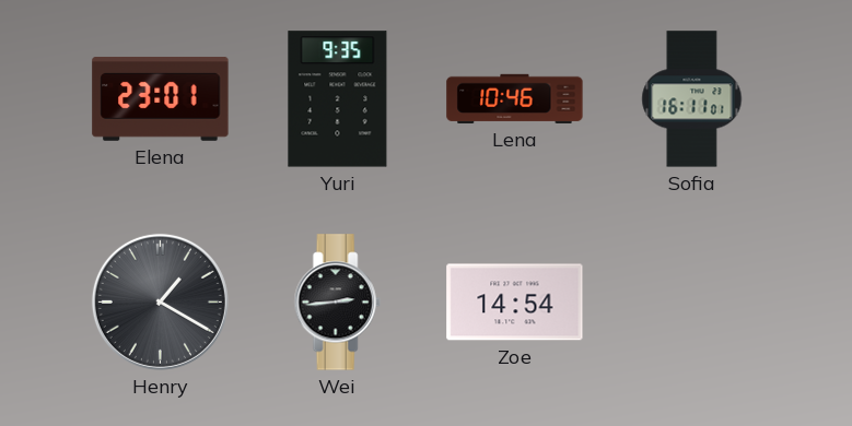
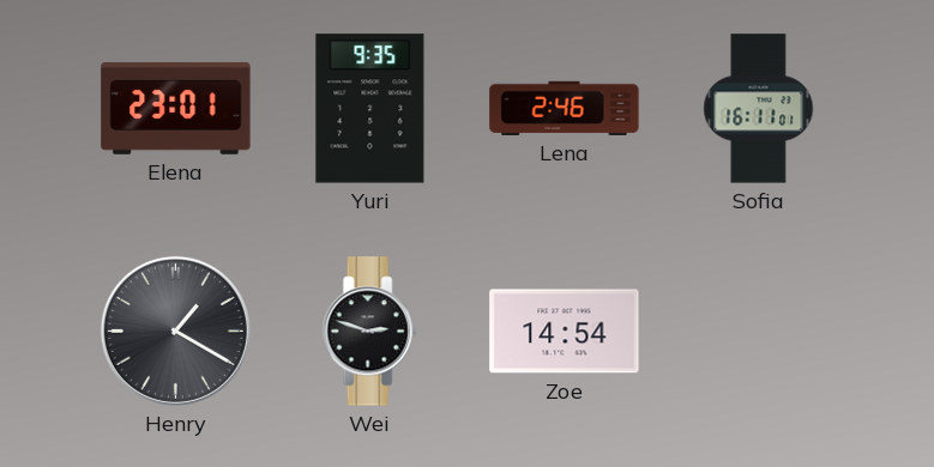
Lena: 10:46 -> 2:46
Wei: 2:44 -> 2:48
